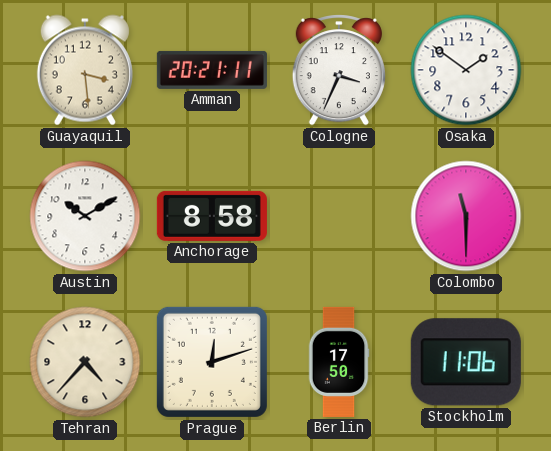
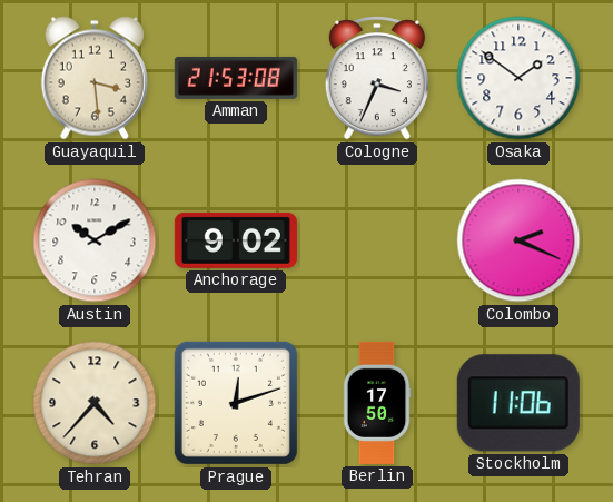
Amman: 20:21 -> 21:53
Anchorage: 8:58 -> 9:02
Colombo: 11:30 -> 2:19
